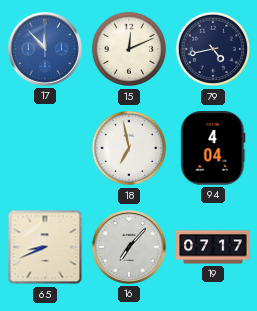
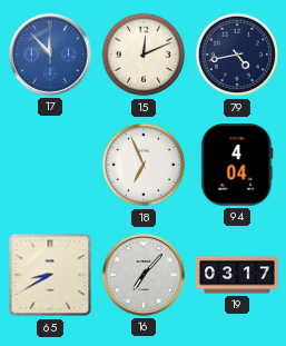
18: 6:58 -> 6:56
65: 8:41 -> 8:40
19: 07:17 -> 03:17
